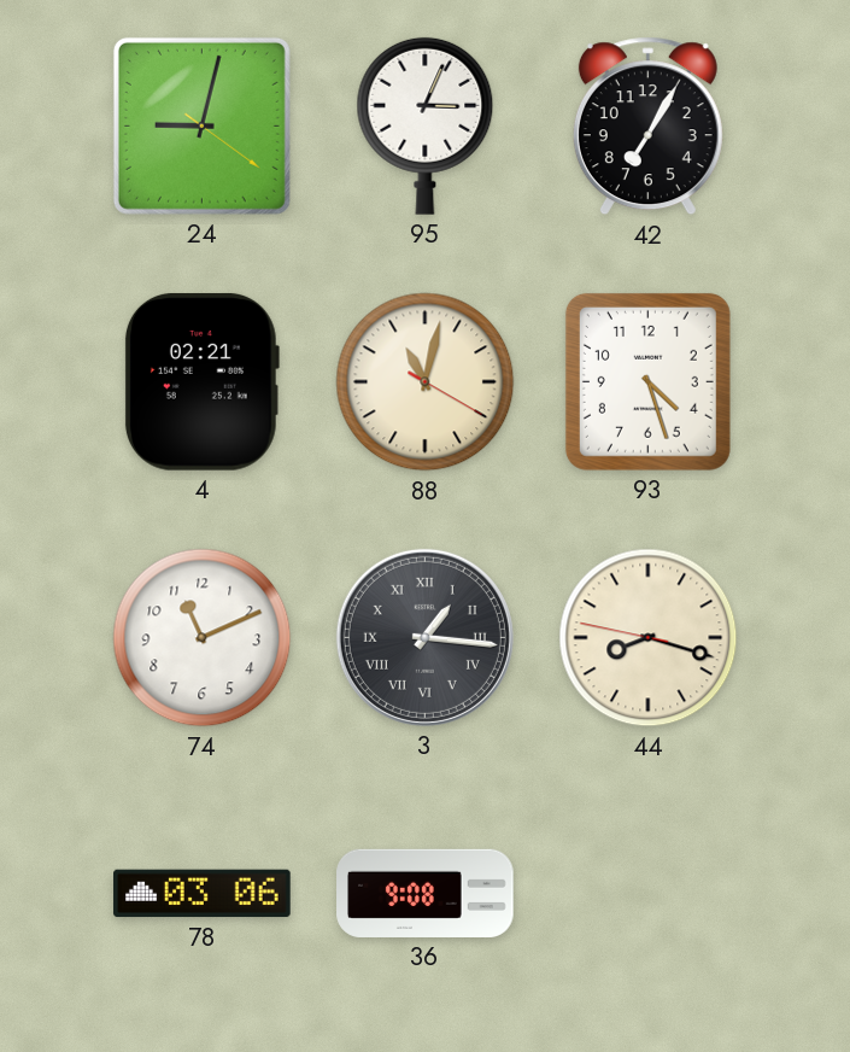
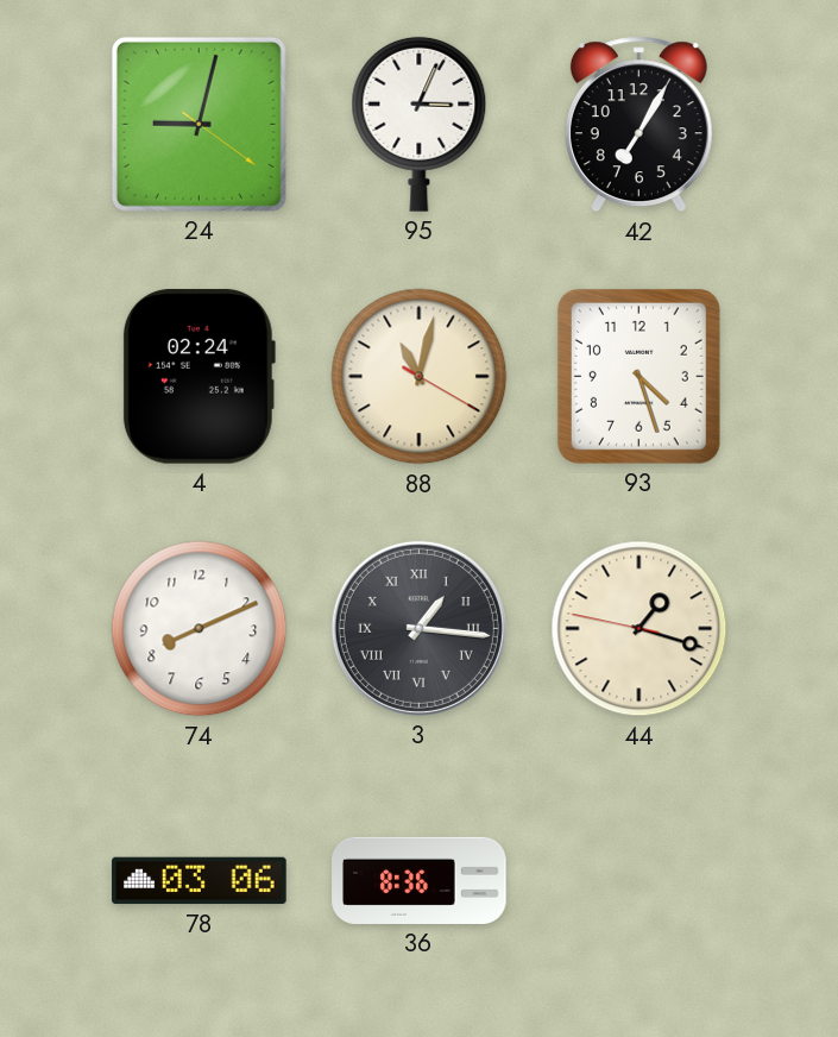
4: 02:21 -> 02:24
74: 11:11 -> 8:11
44: 8:17 -> 1:17
36: 9:08 -> 8:36
